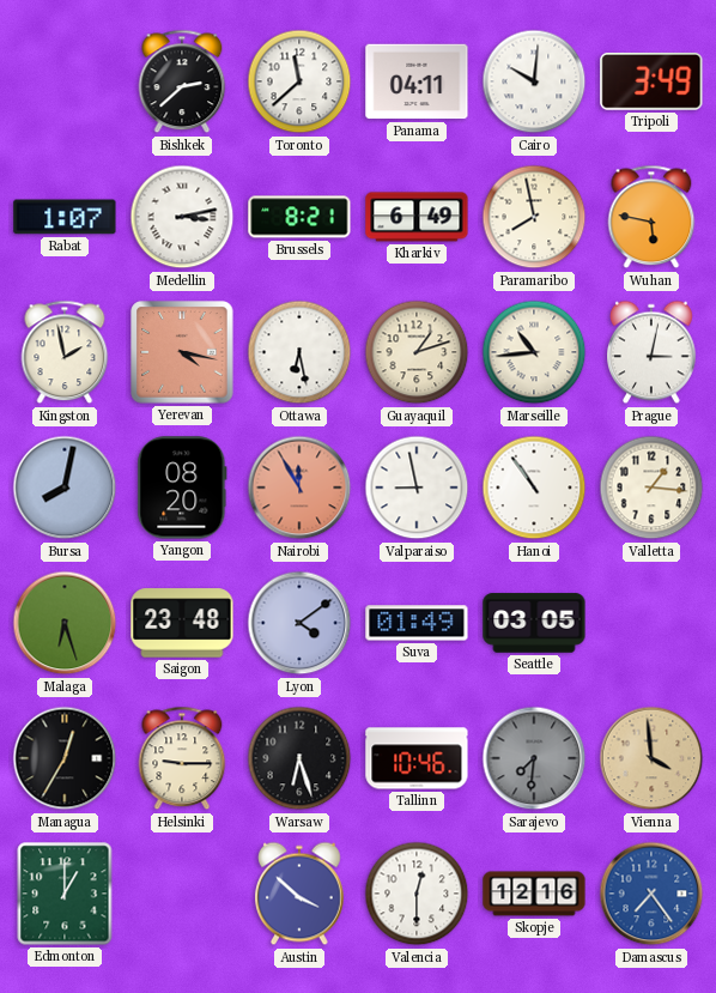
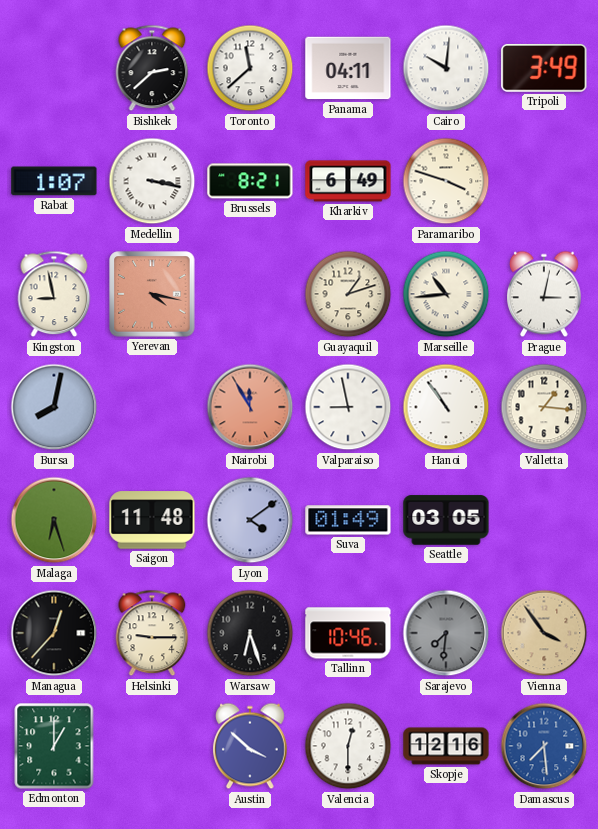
Medellin: 3:13 -> 3:17
Paramaribo: 7:58 -> 3:48
Wuhan: 5:47 -> none
Kingston: 1:58 -> 8:58
Ottawa: 6:28 -> none
Yangon: 08:20 -> none
Saigon: 23:48 -> 11:48
Managua: 12:35 -> 12:37
Vienna: 3:59 -> 3:54
Damascus: 7:24 -> 7:29
